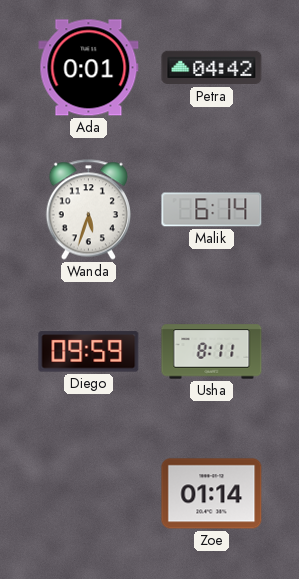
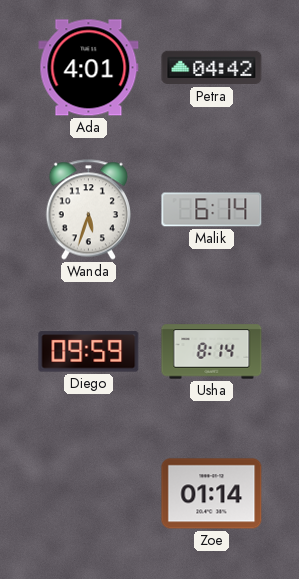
Ada: 0:01 -> 4:01
Usha: 8:11 -> 8:14
